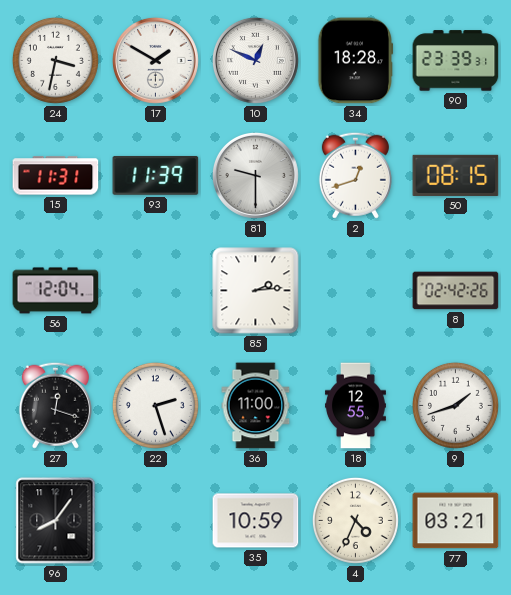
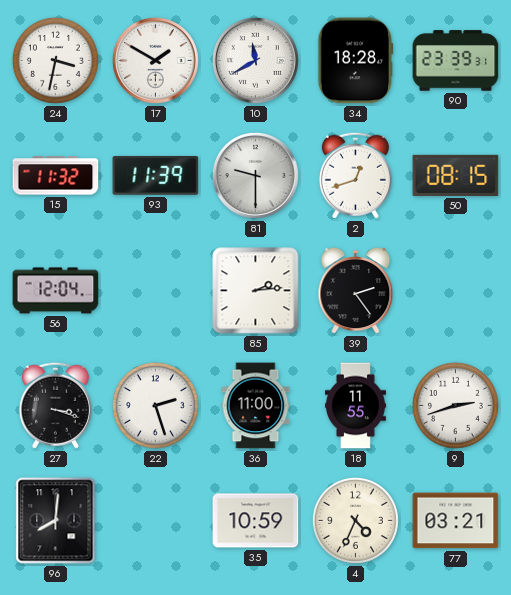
10: 12:49 -> 11:40
15: 11:31 -> 11:32
39: none -> 2:24
8: 02:42 -> none
27: 12:18 -> 3:18
18: 12:55 -> 11:55
9: 1:42 -> 2:42
96: 8:06 -> 8:01
